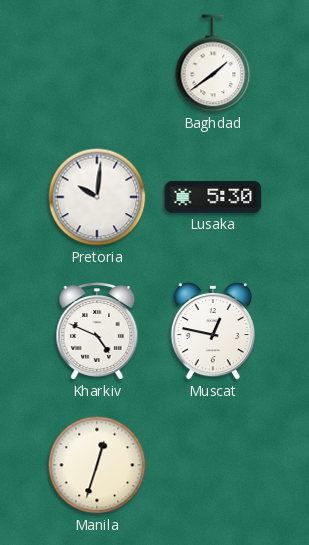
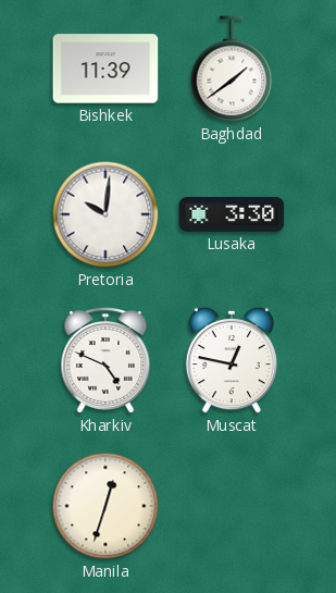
Bishkek: none -> 11:39
Lusaka: 5:30 -> 3:30
